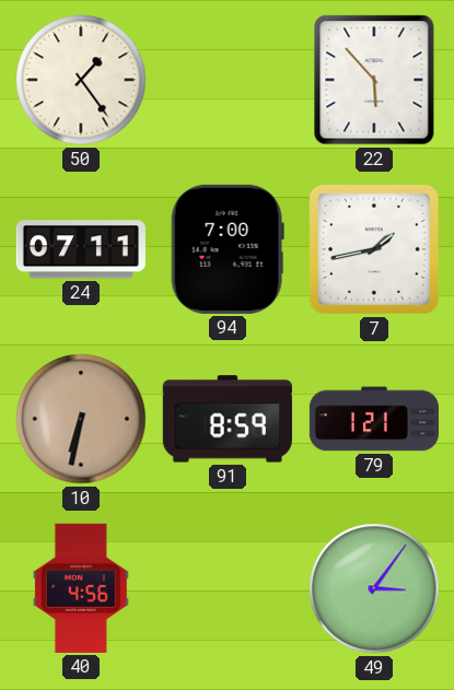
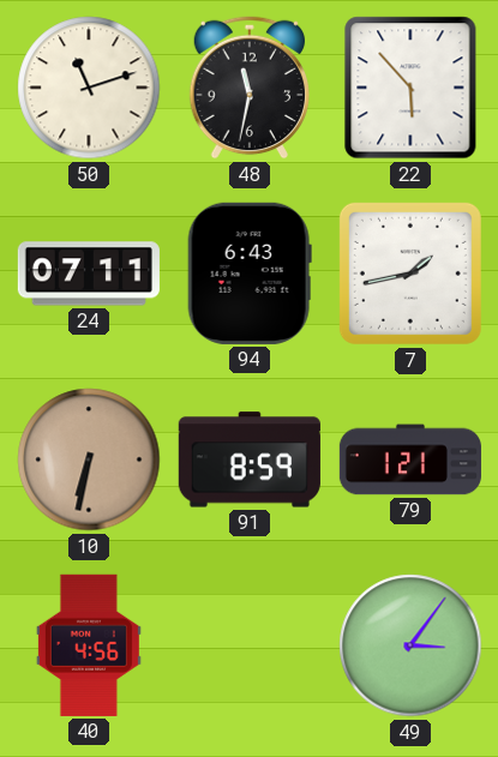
50: 1:24 -> 11:12
48: none -> 11:32
94: 7:00 -> 6:43
